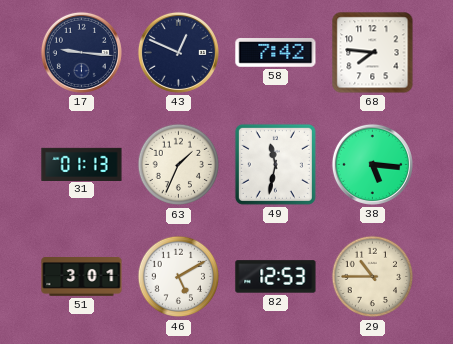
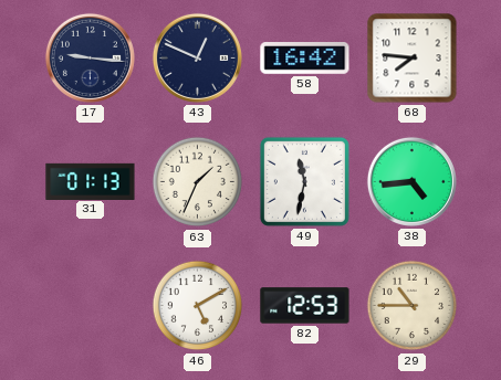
58: 7:42 -> 16:42
38: 5:16 -> 4:44
51: 3:01 -> none
